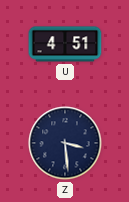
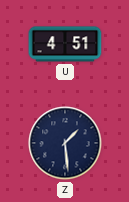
Z: 3:29 -> 1:29
